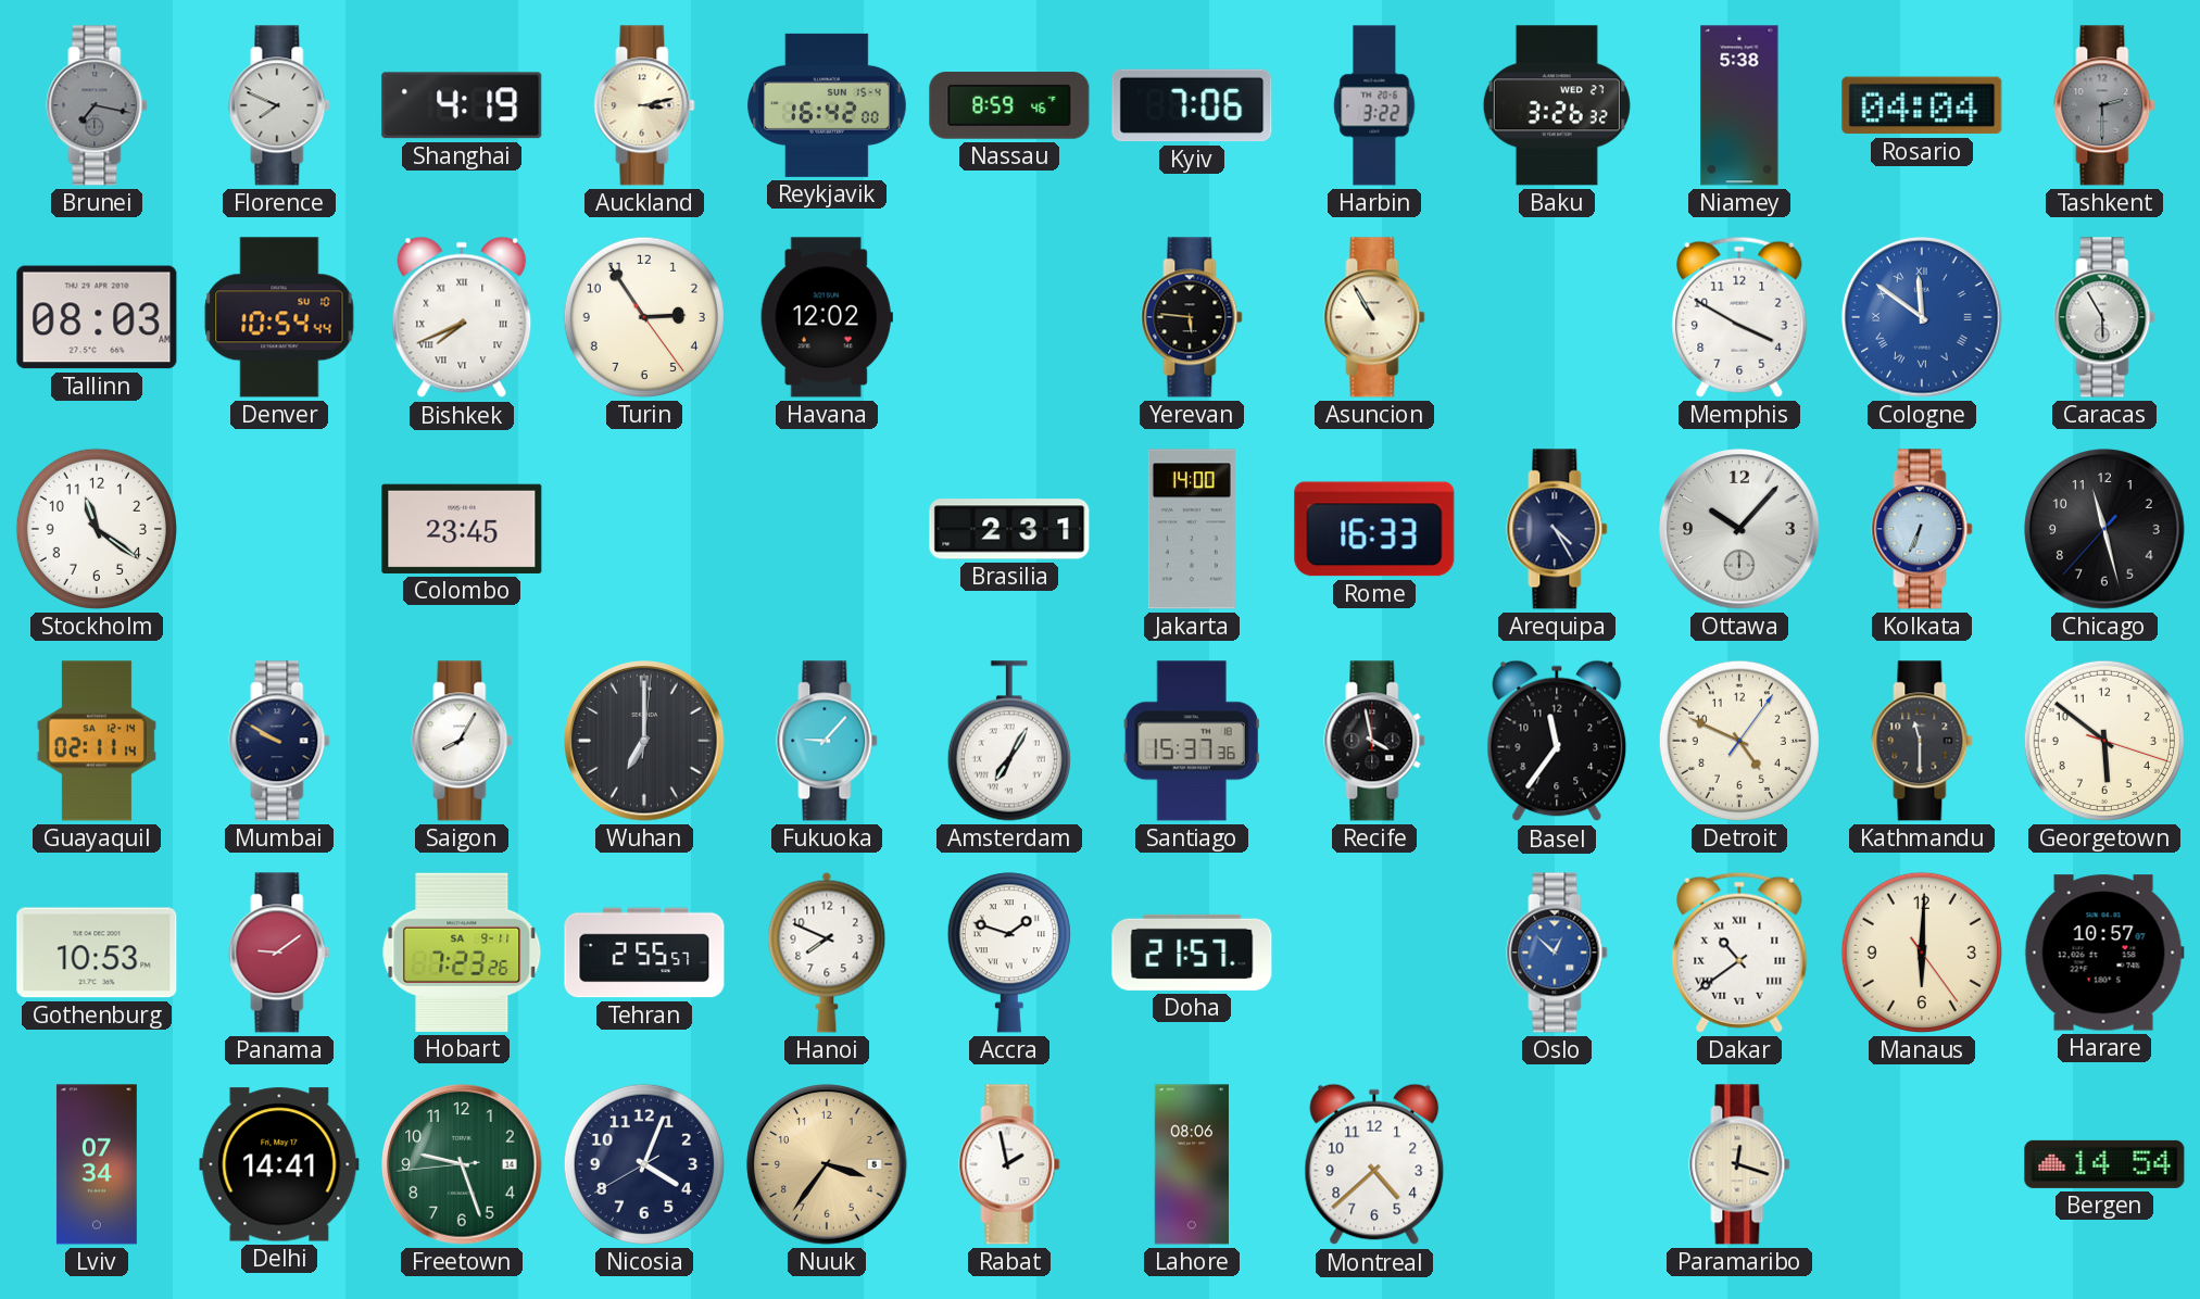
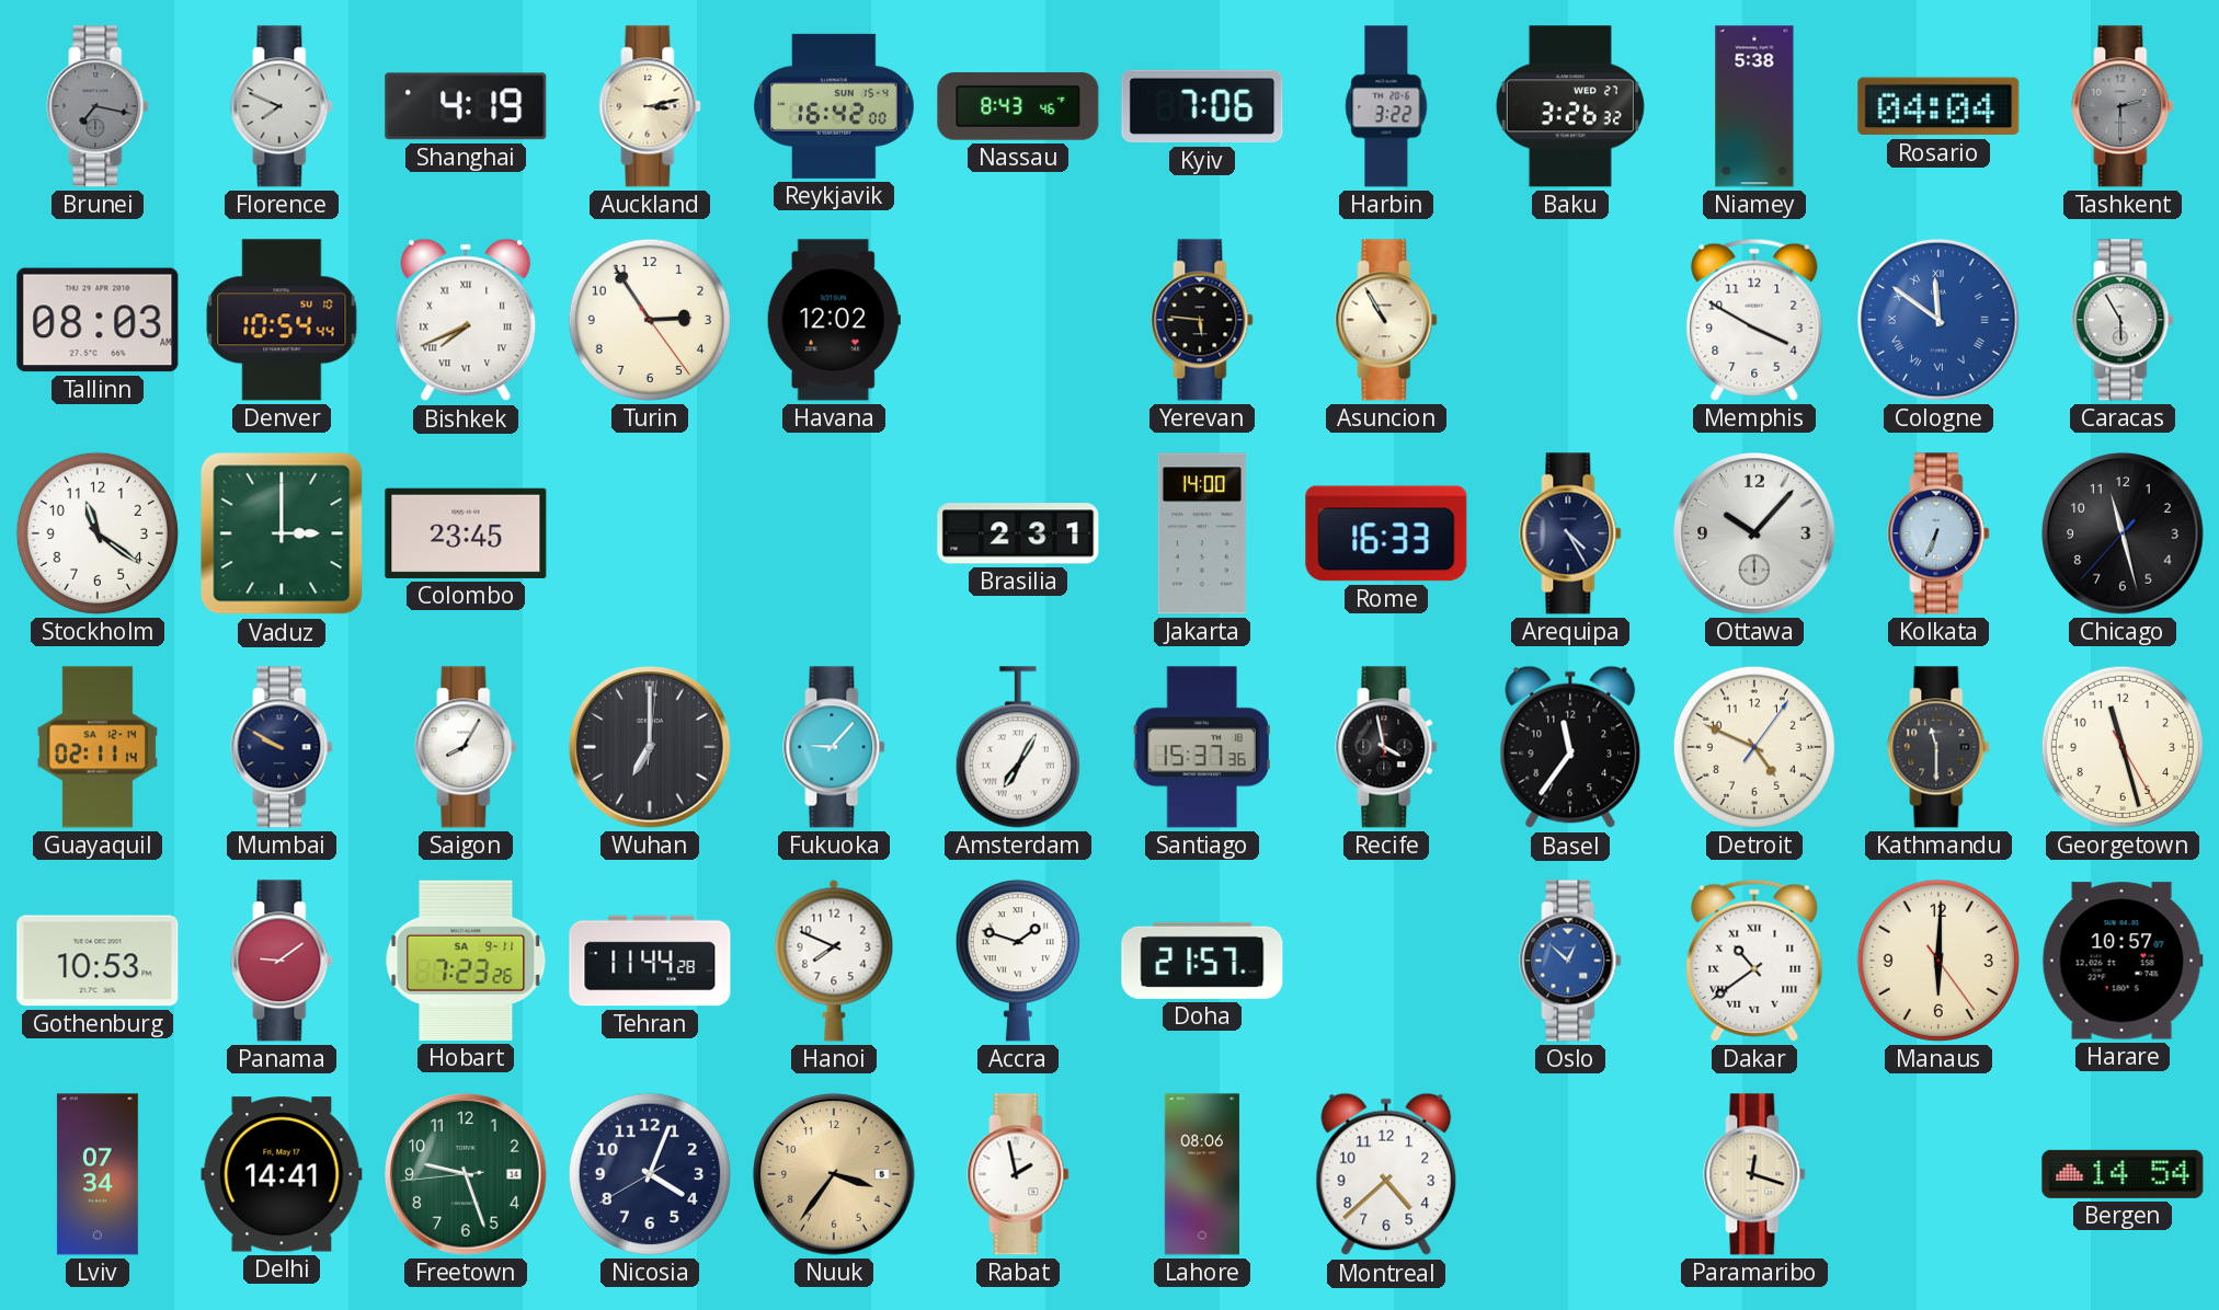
Nassau: 8:59 -> 8:43
Vaduz: none -> 3:00
Georgetown: 5:51 -> 11:27
Tehran: 2:55 -> 11:44
